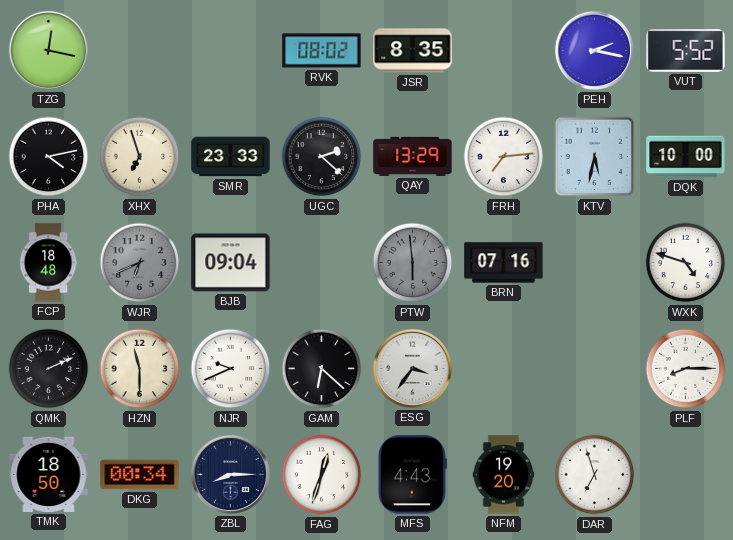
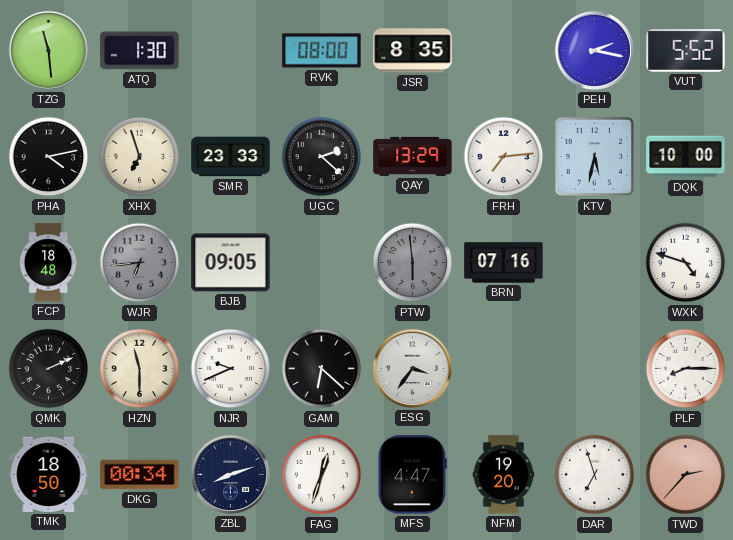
TZG: 12:17 -> 11:29
ATQ: none -> 1:30
RVK: 08:02 -> 08:00
WJR: 6:41 -> 6:44
BJB: 09:04 -> 09:05
ZBL: 8:15 -> 8:12
MFS: 4:43 -> 4:47
TWD: none -> 2:37
